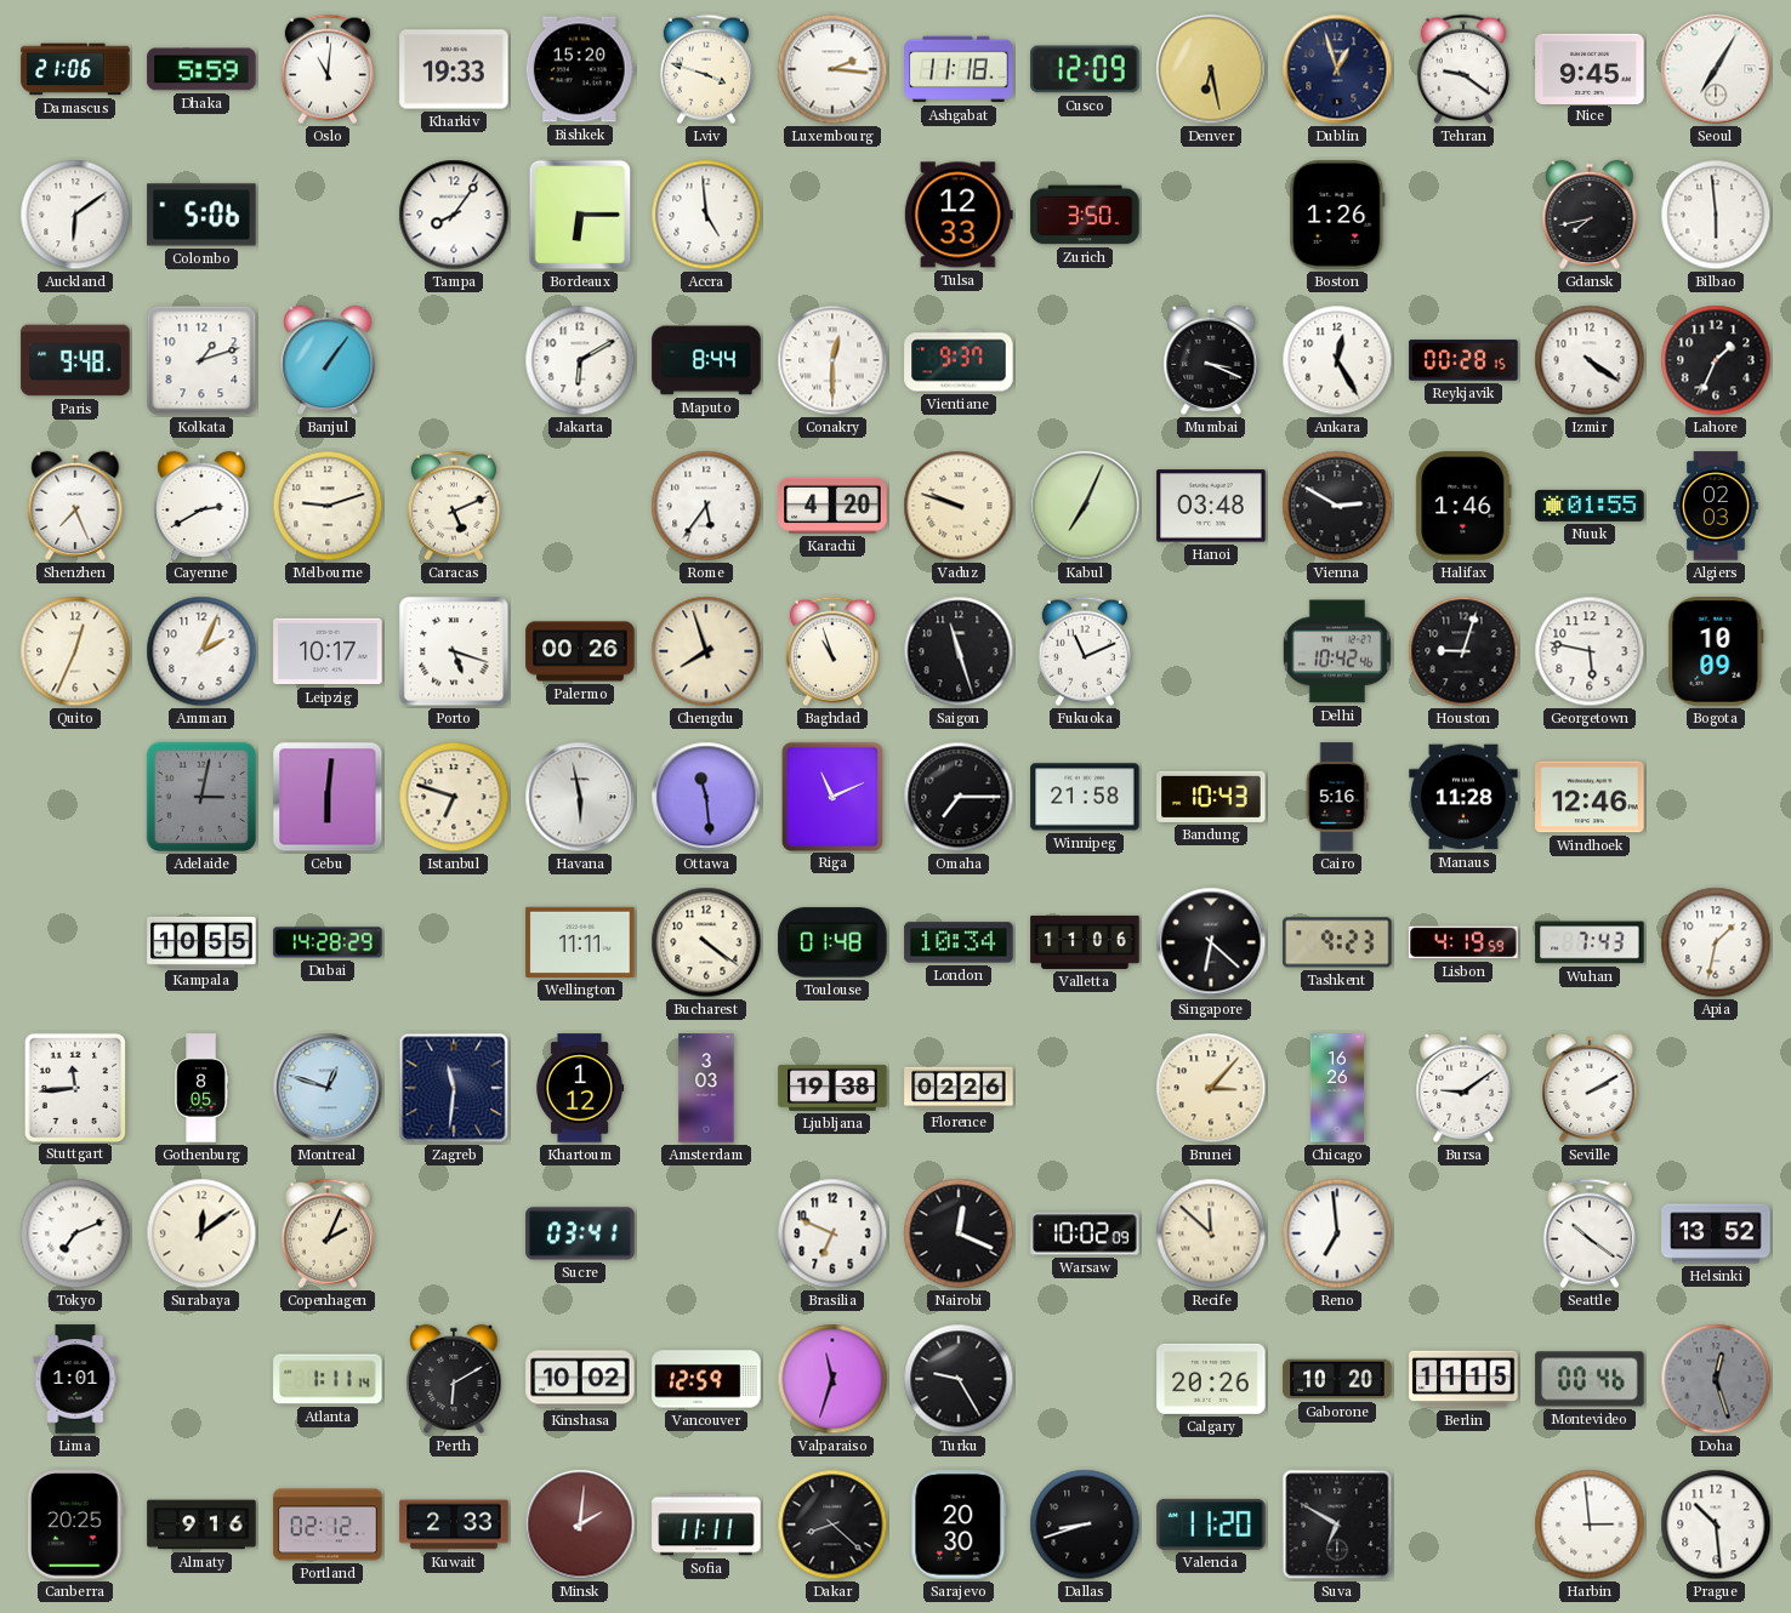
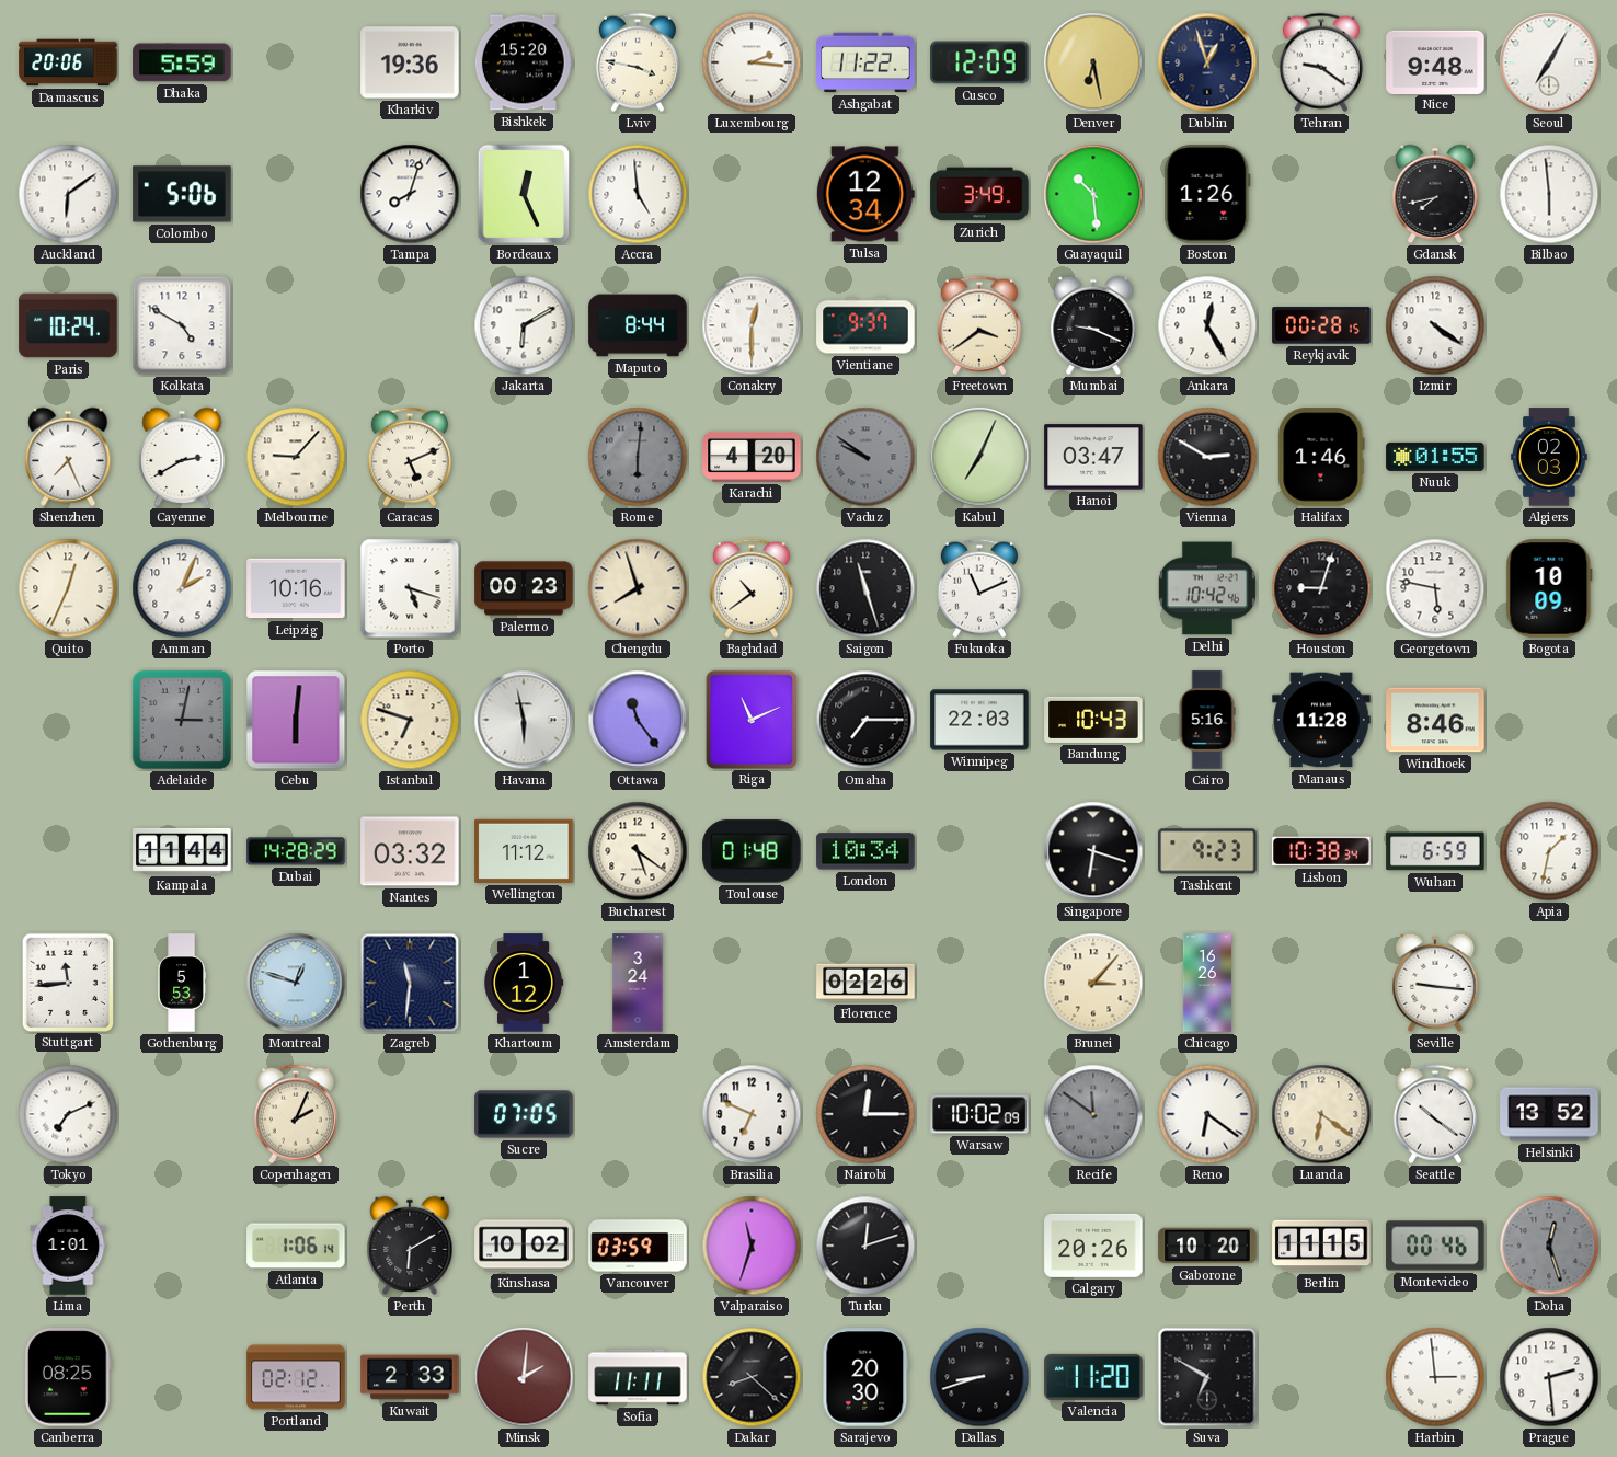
Damascus: 21:06 -> 20:06
Oslo: 11:01 -> none
Kharkiv: 19:33 -> 19:36
Lviv: 3:48 -> 3:47
Ashgabat: 11:18 -> 11:22
Nice: 9:45 -> 9:48
Tampa: 8:06 -> 8:03
Bordeaux: 6:15 -> 12:26
Tulsa: 12:33 -> 12:34
Zurich: 3:50 -> 3:49
Guayaquil: none -> 10:29
Paris: 9:48 -> 10:24
Kolkata: 1:12 -> 4:50
Banjul: 1:06 -> none
Freetown: none -> 3:39
Mumbai: 3:19 -> 9:19
Lahore: 1:34 -> none
Melbourne: 9:12 -> 9:07
Rome: 5:36 -> 6:01
Rome dial: white -> grey
Vaduz: 9:48 -> 9:51
Vaduz dial: cream -> grey
Hanoi: 03:48 -> 03:47
Leipzig: 10:17 -> 10:16
Palermo: 00:26 -> 00:23
Baghdad: 10:57 -> 10:39
Ottawa: 11:29 -> 11:24
Winnipeg: 21:58 -> 22:03
Windhoek: 12:46 -> 8:46
Kampala: 10:55 -> 11:44
Nantes: none -> 03:32
Wellington: 11:11 -> 11:12
Bucharest: 4:21 -> 5:21
Valletta: 11:06 -> none
Singapore: 6:22 -> 6:18
Lisbon: 4:19 -> 10:38
Wuhan: 7:43 -> 6:59
Gothenburg: 8:05 -> 5:53
Amsterdam: 3:03 -> 3:24
Ljubljana: 19:38 -> none
Bursa: 9:09 -> none
Seville: 2:10 -> 9:16
Surabaya: 12:09 -> none
Sucre: 03:41 -> 07:05
Nairobi: 12:19 -> 12:15
Recife: 11:52 -> 11:51
Recife dial: cream -> grey
Reno: 6:59 -> 6:21
Luanda: none -> 6:21
Atlanta: 1:11 -> 1:06
Vancouver: 12:59 -> 03:59
Turku: 9:25 -> 12:12
Canberra: 20:25 -> 08:25
Almaty: 9:16 -> none
Prague: 10:29 -> 2:29
